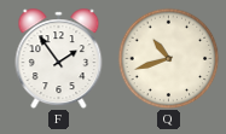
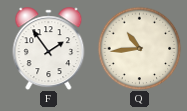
Q: 10:42 -> 10:44
